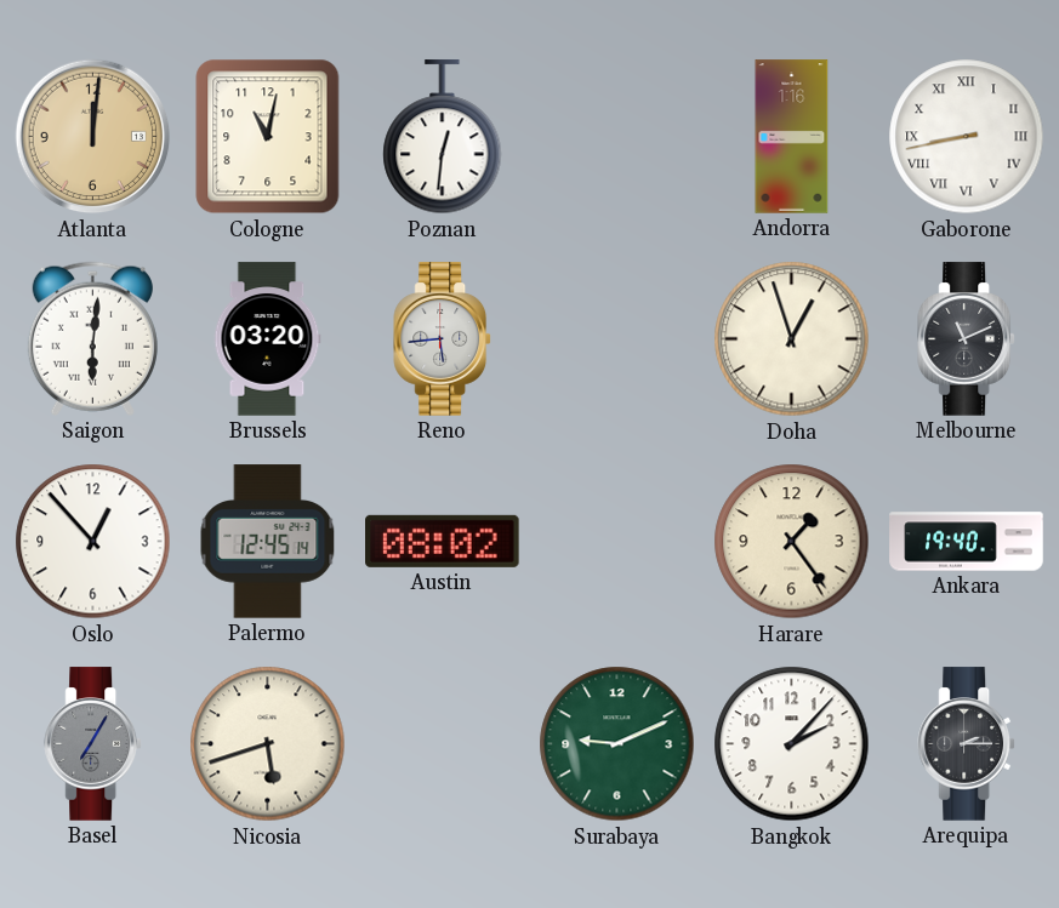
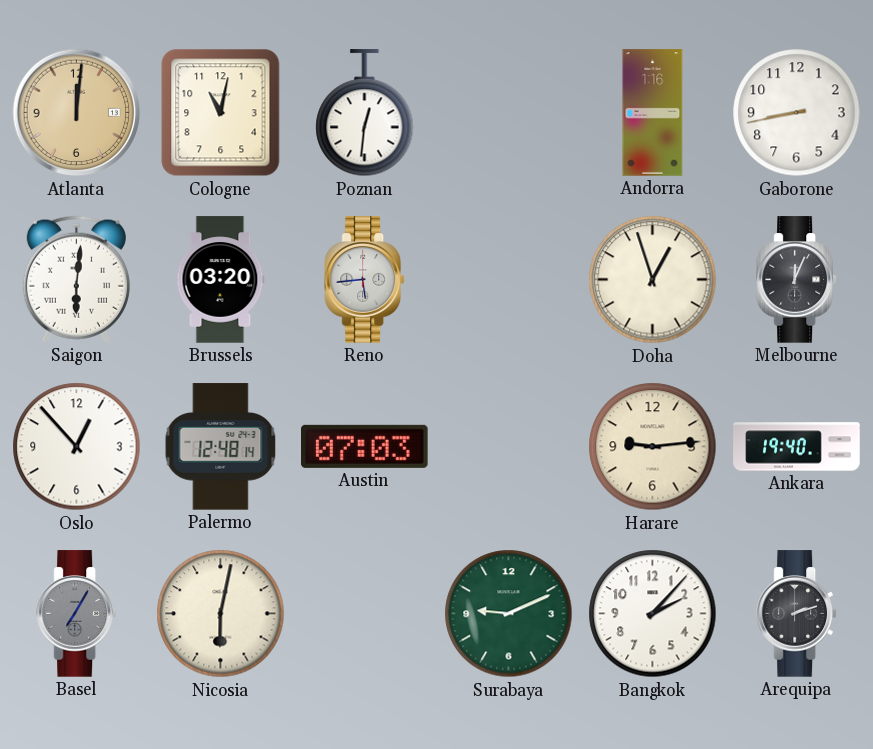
Gaborone numerals: Roman -> Arabic
Melbourne: 11:11 -> 12:04
Palermo: 12:45 -> 12:48
Austin: 08:02 -> 07:03
Harare: 1:24 -> 9:14
Nicosia: 5:42 -> 6:02
Arequipa: 2:15 -> 2:12
